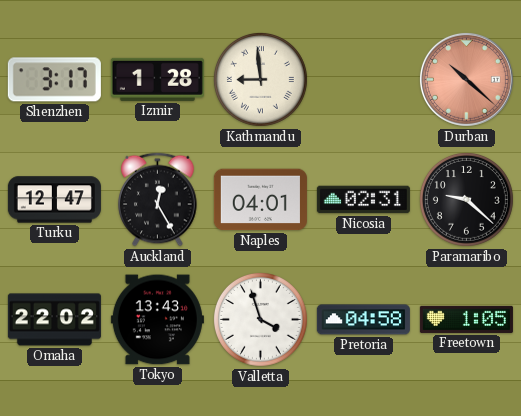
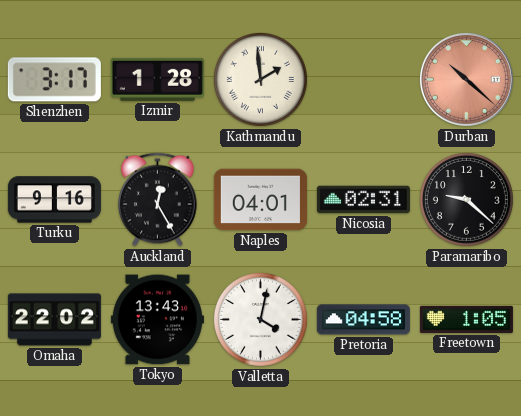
Kathmandu: 8:59 -> 1:59
Turku: 12:47 -> 9:16
Valletta: 3:57 -> 4:02
